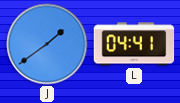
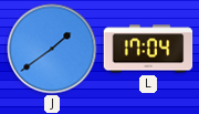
L: 04:41 -> 17:04
